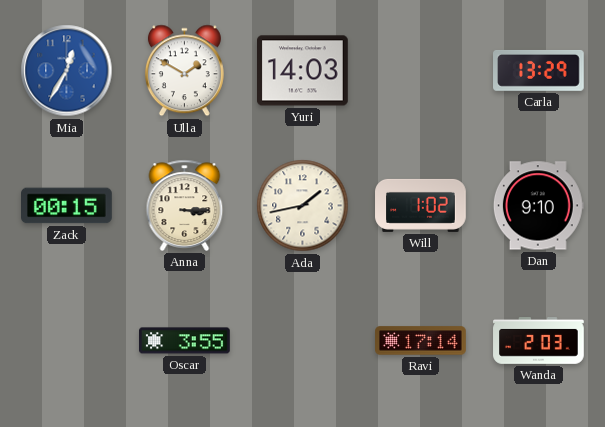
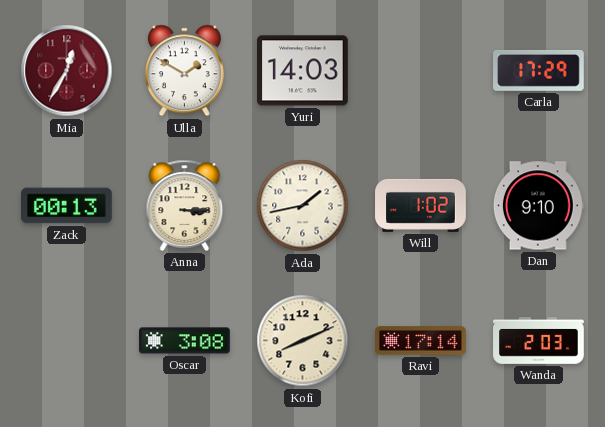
Mia dial: blue -> burgundy
Carla: 13:29 -> 17:29
Zack: 00:15 -> 00:13
Oscar: 3:55 -> 3:08
Kofi: none -> 8:11
